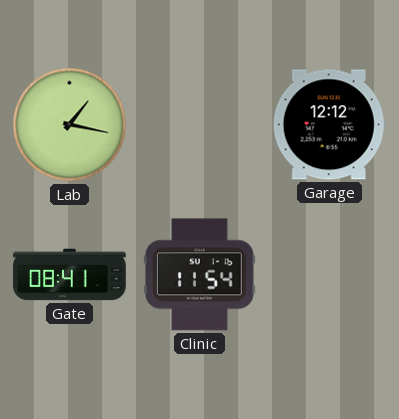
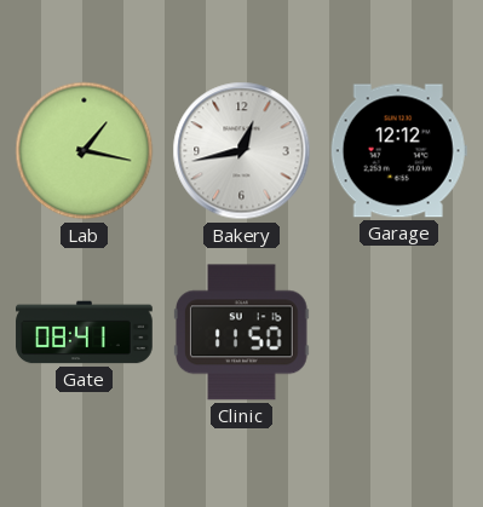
Bakery: none -> 12:43
Clinic: 11:54 -> 11:50
